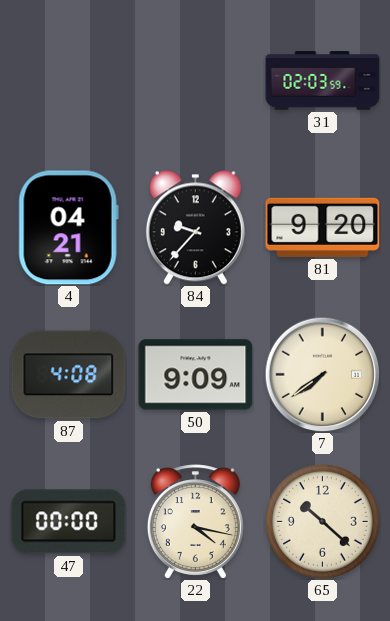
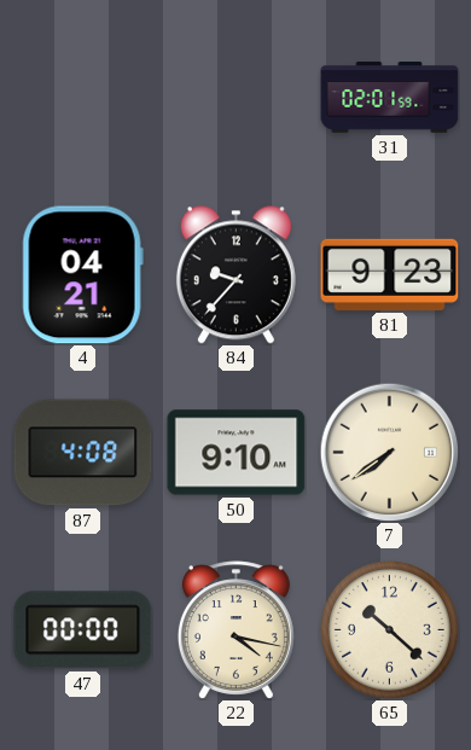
31: 02:03 -> 02:01
81: 9:20 -> 9:23
50: 9:09 -> 9:10
